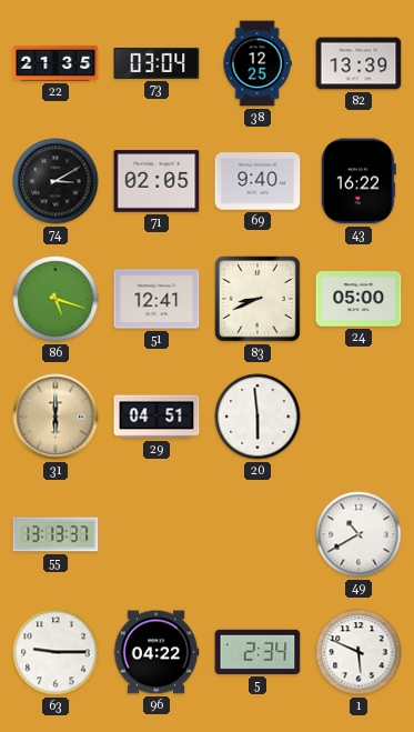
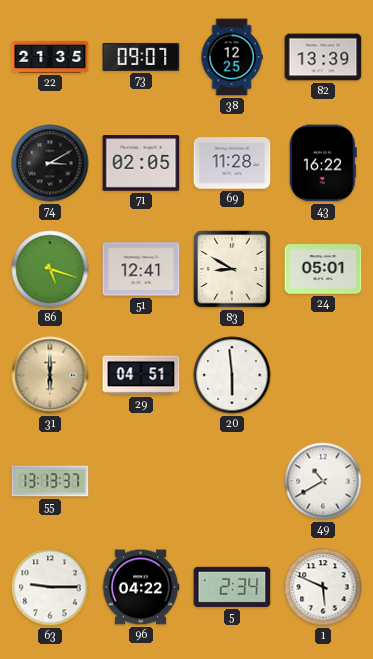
73: 03:04 -> 09:07
69: 9:40 -> 11:28
83: 8:41 -> 8:50
24: 05:00 -> 05:01
